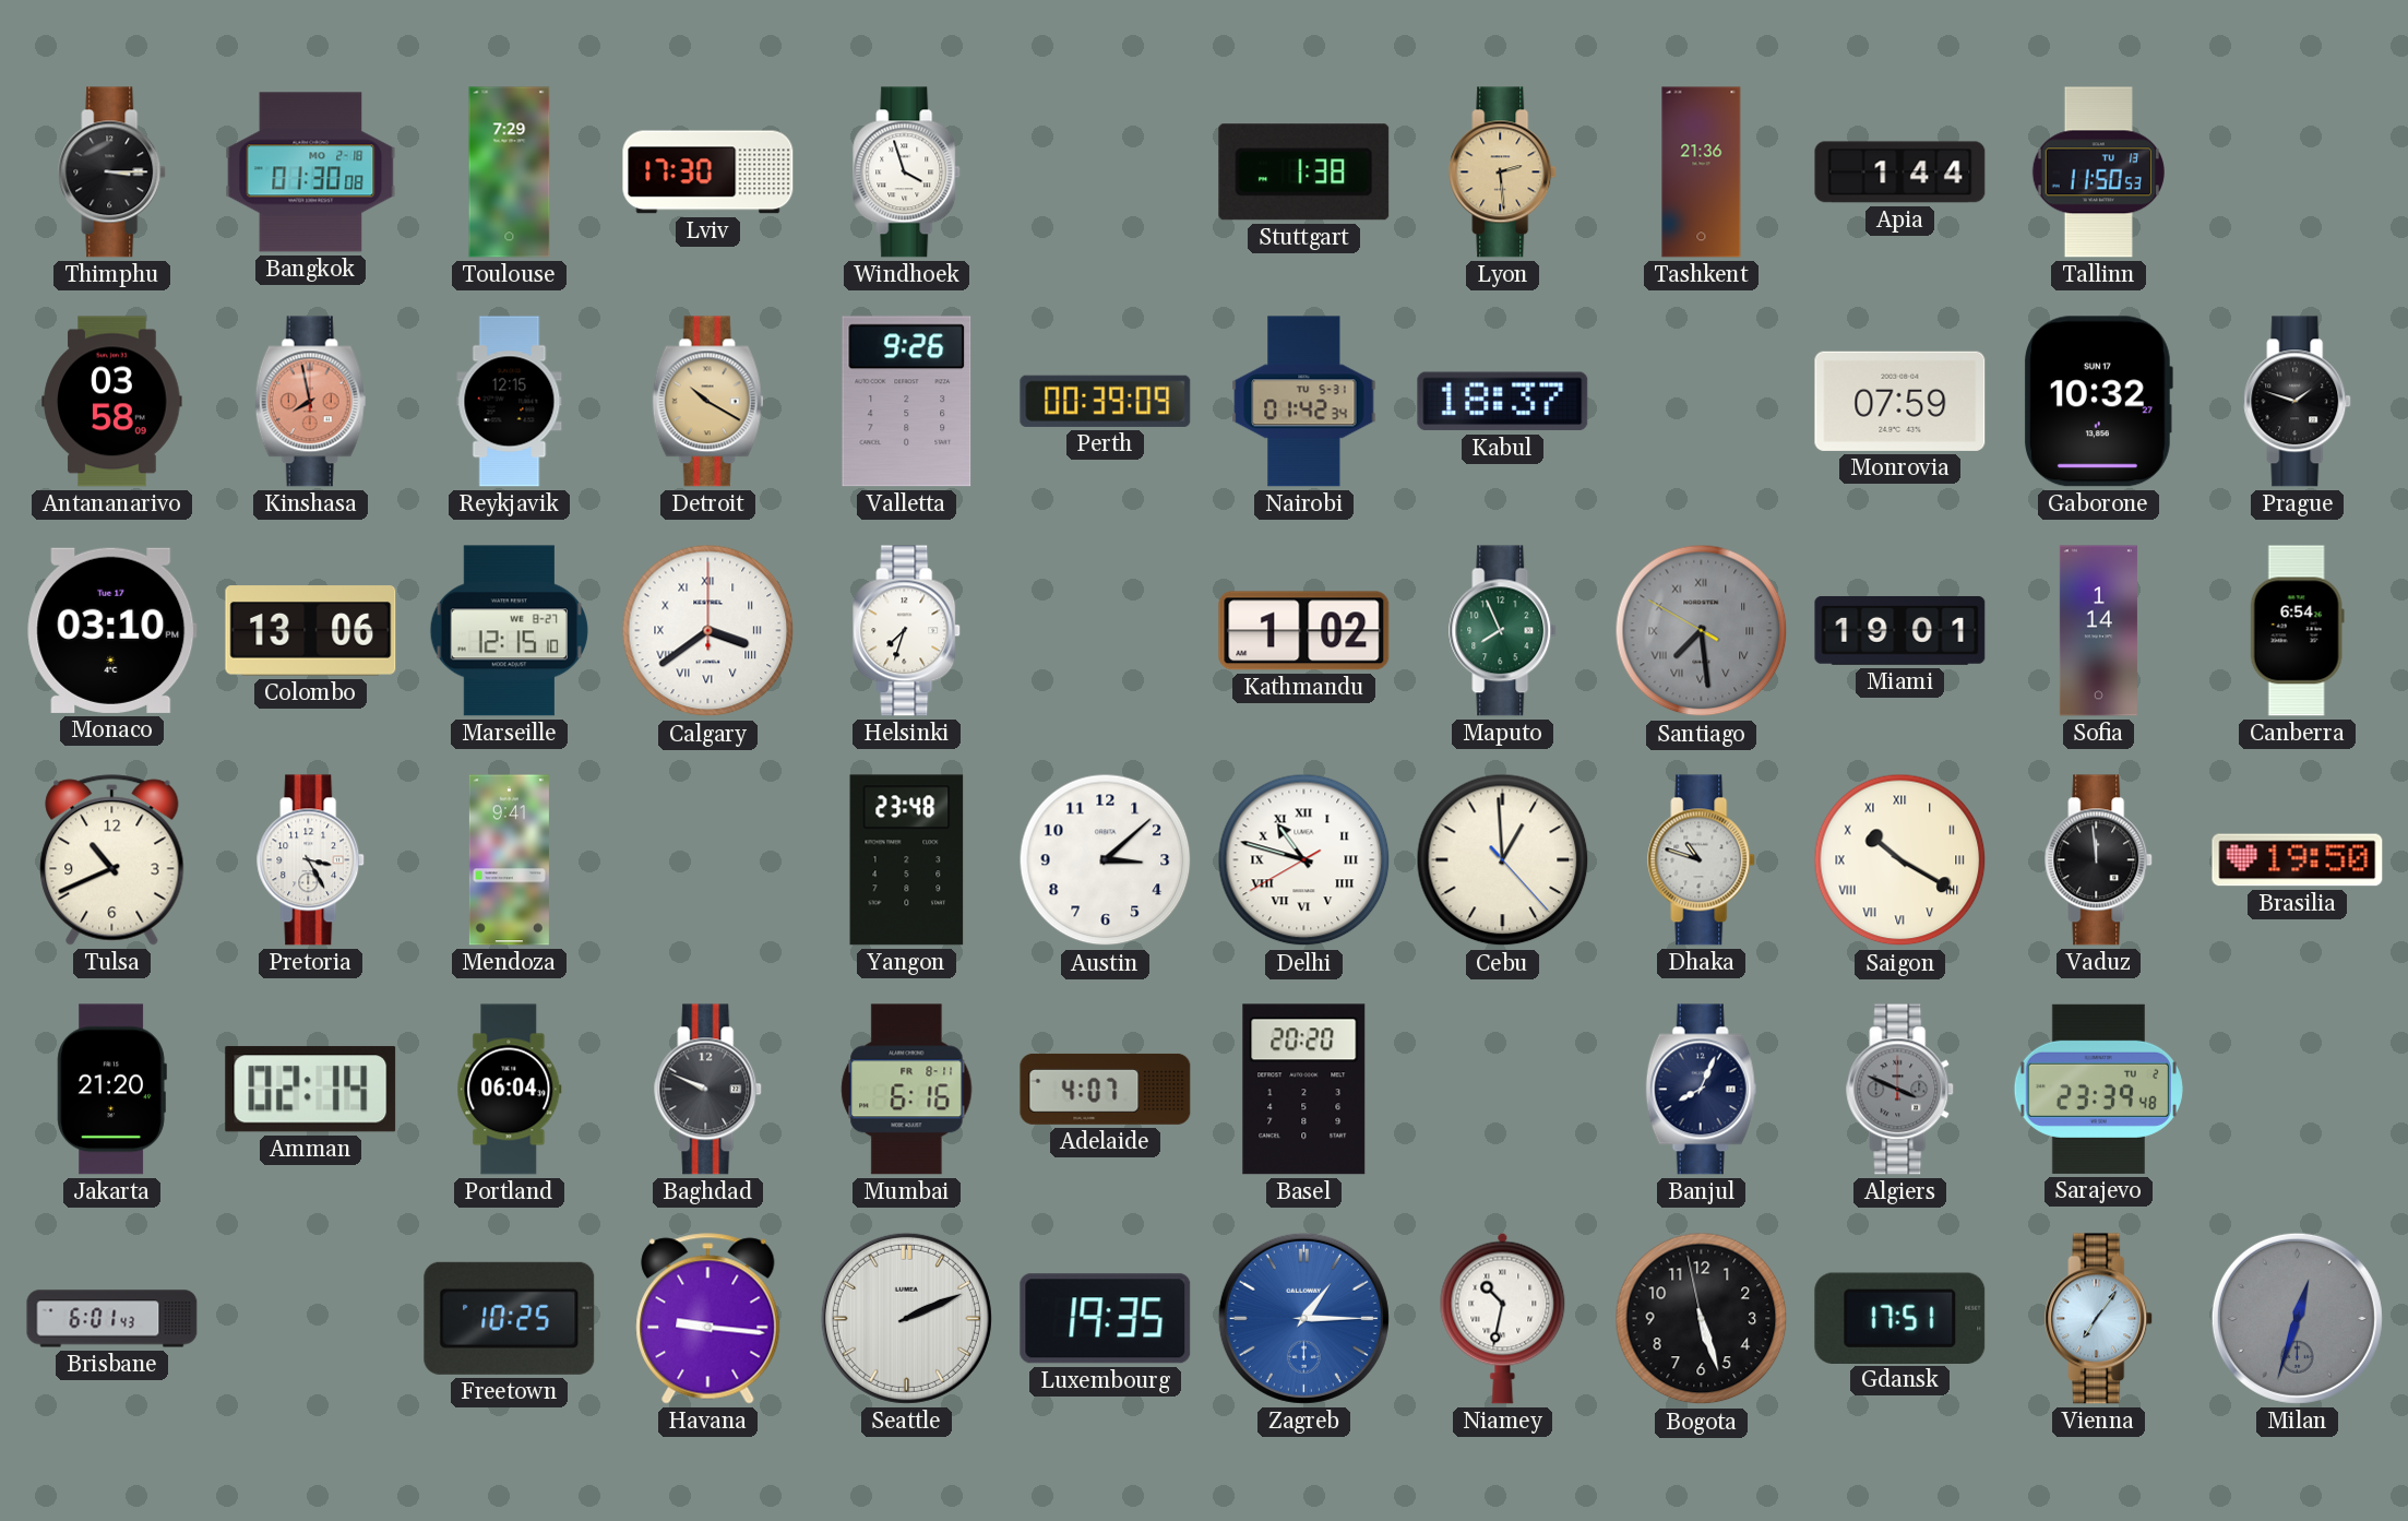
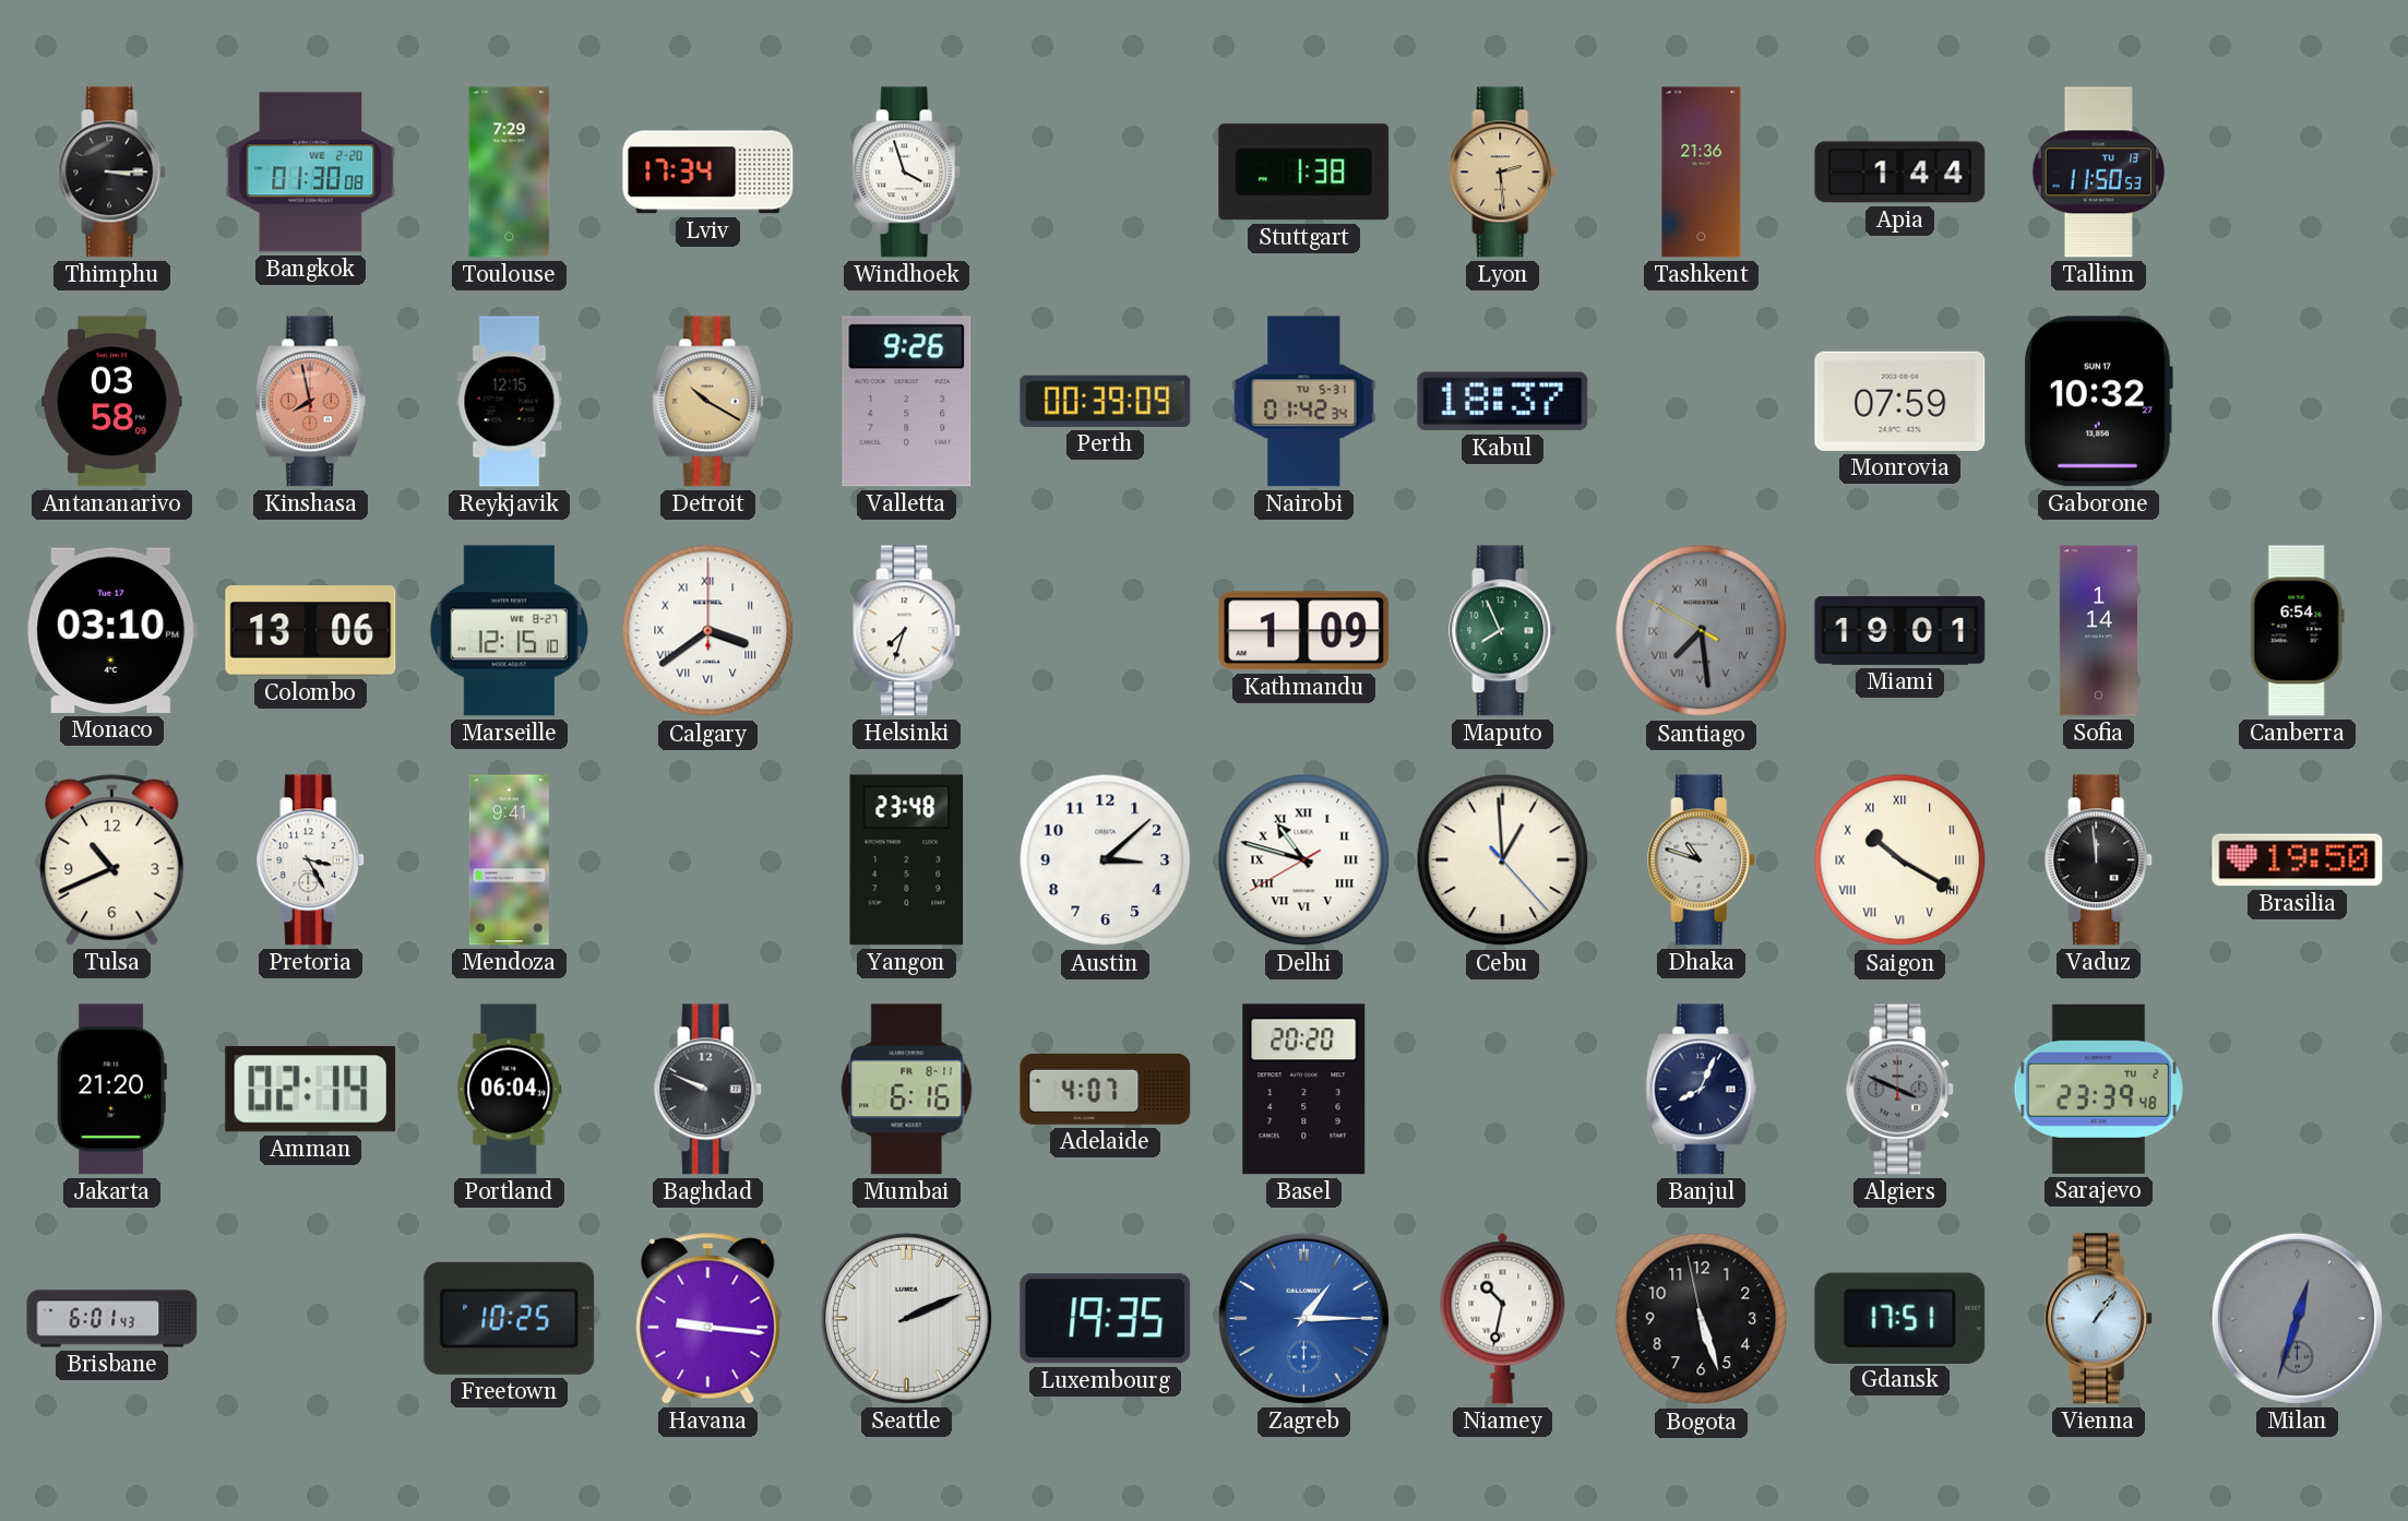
Bangkok date: MO 2-18 -> WE 2-20
Lviv: 17:30 -> 17:34
Prague: 1:48 -> none
Kathmandu: 1:02 -> 1:09
Vienna: 7:06 -> 1:06
